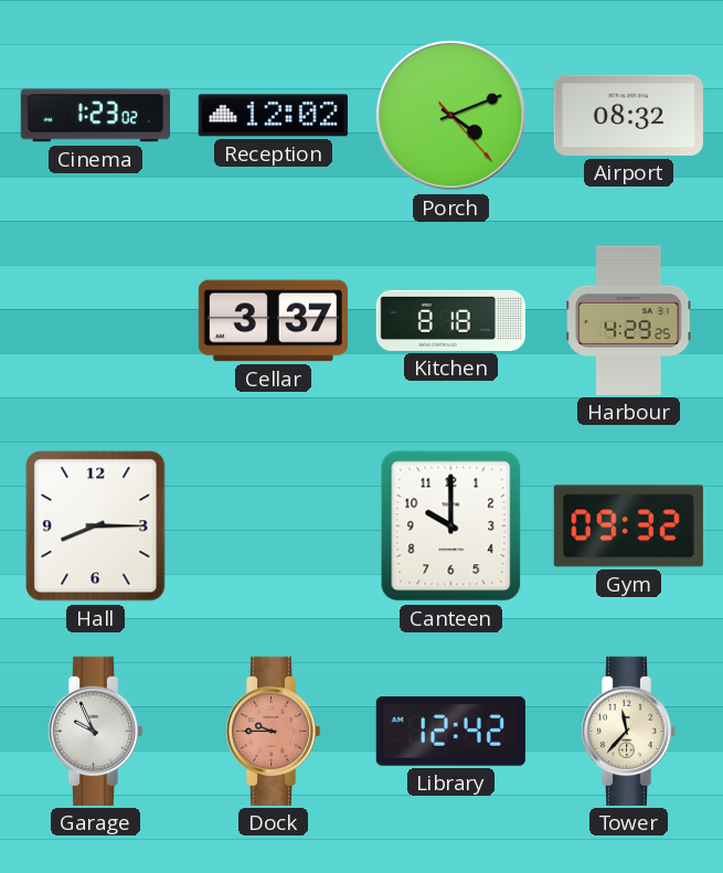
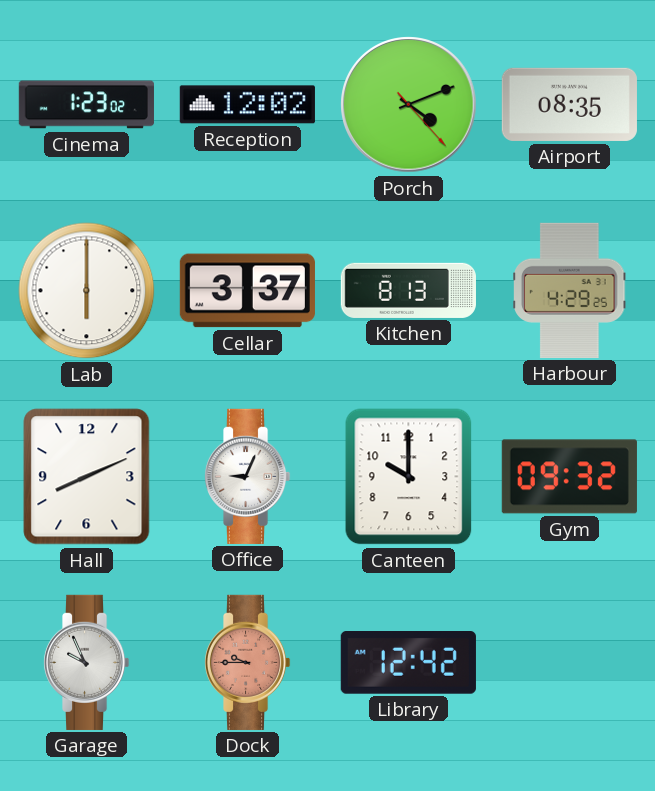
Airport: 08:32 -> 08:35
Lab: none -> 6:00
Kitchen: 8:18 -> 8:13
Hall: 8:15 -> 8:11
Office: none -> 9:04
Tower: 11:37 -> none
